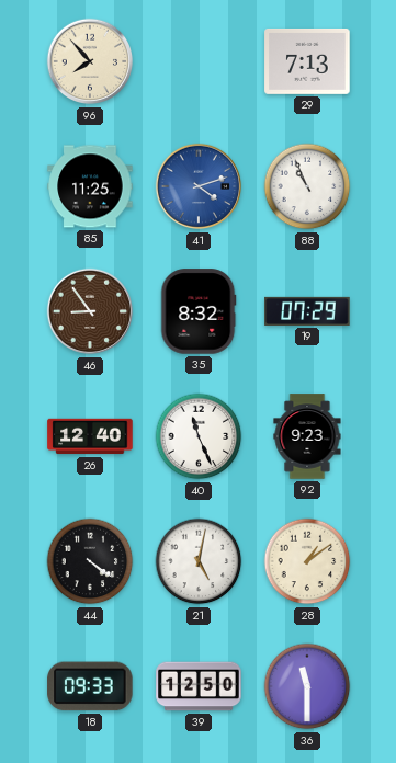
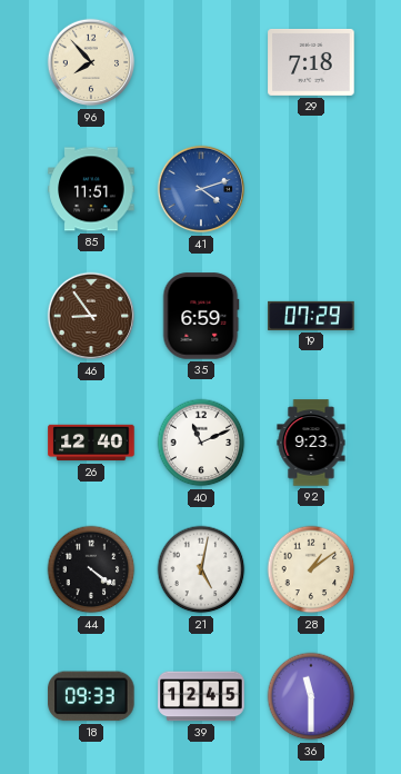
29: 7:13 -> 7:18
85: 11:25 -> 11:51
88: 10:56 -> none
35: 8:32 -> 6:59
40: 11:26 -> 11:11
39: 12:50 -> 12:45
